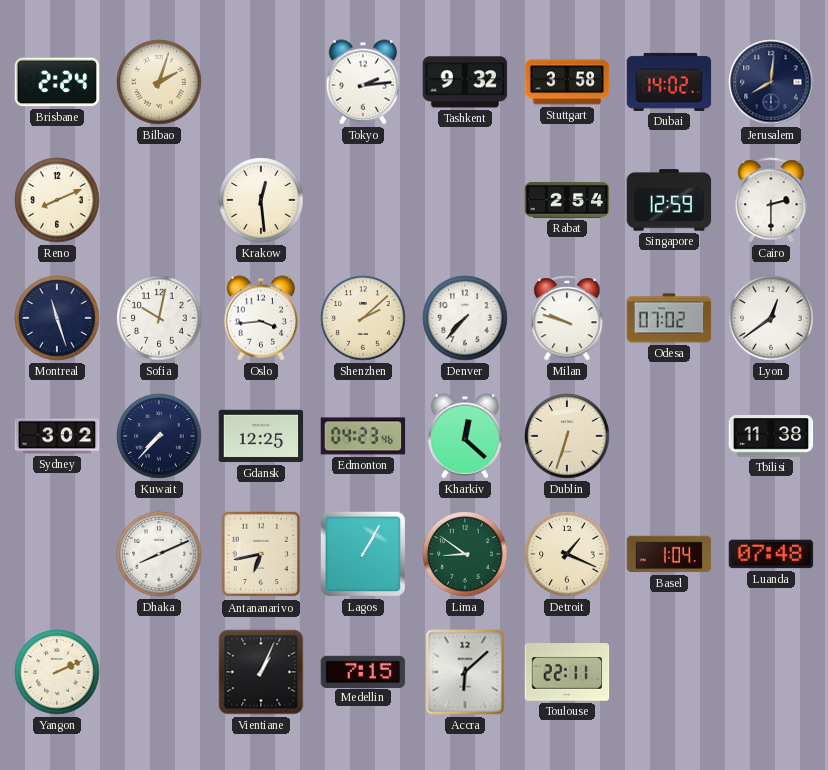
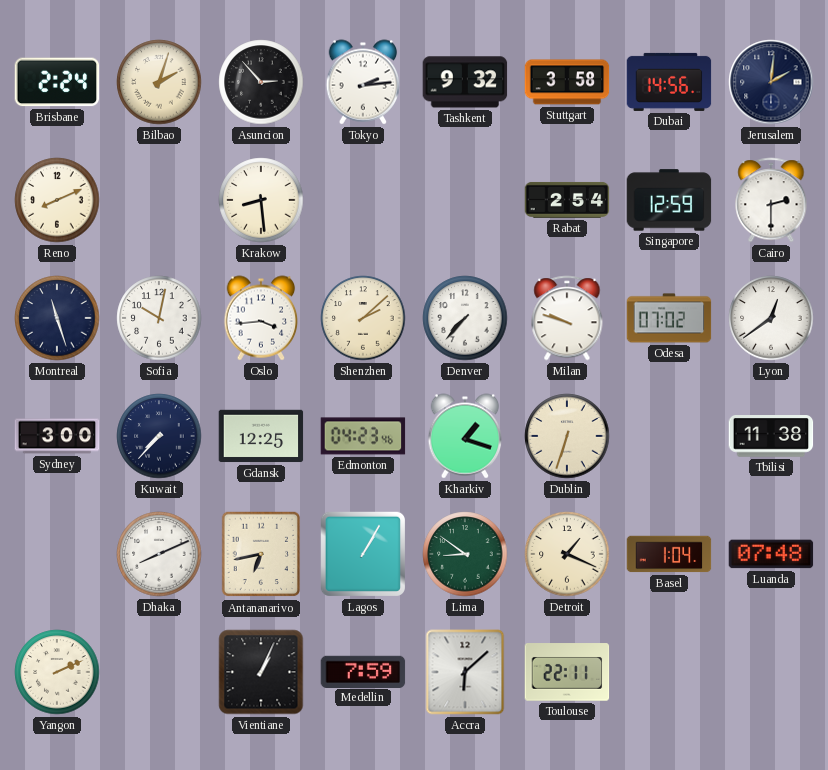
Asuncion: none -> 2:53
Dubai: 14:02 -> 14:56
Jerusalem: 8:01 -> 2:01
Krakow: 12:29 -> 8:29
Sydney: 3:02 -> 3:00
Kharkiv: 12:22 -> 1:18
Medellin: 7:15 -> 7:59
